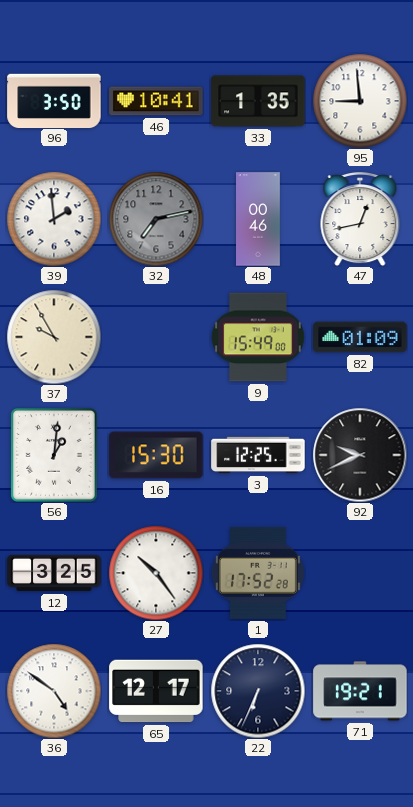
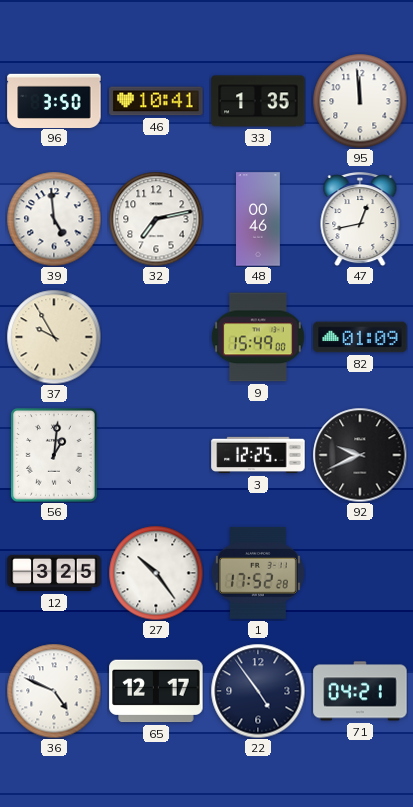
95: 8:59 -> 11:59
39: 1:59 -> 4:59
32 dial: grey -> white
16: 15:30 -> none
36: 4:51 -> 4:49
22: 6:34 -> 4:54
71: 19:21 -> 04:21
